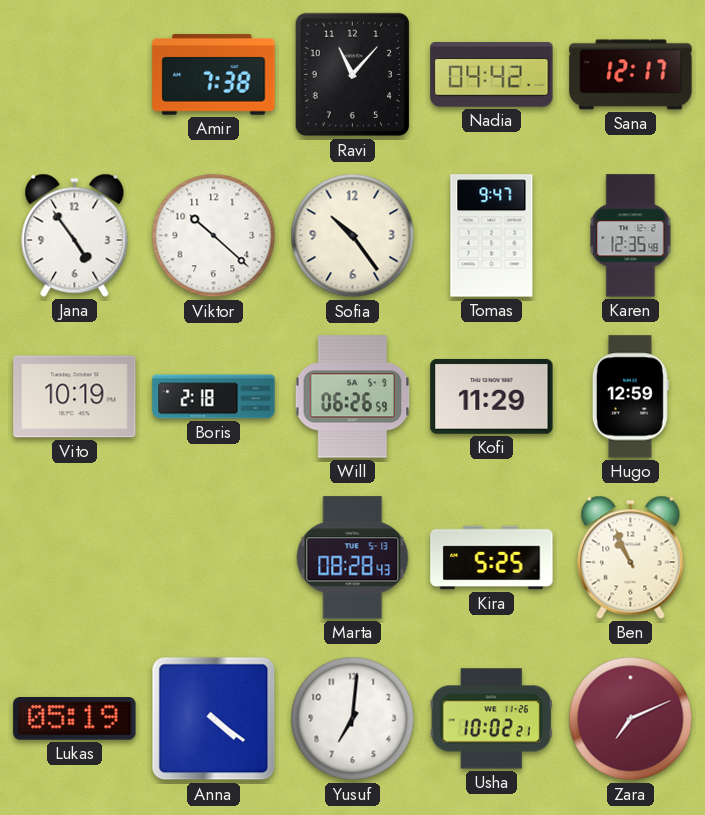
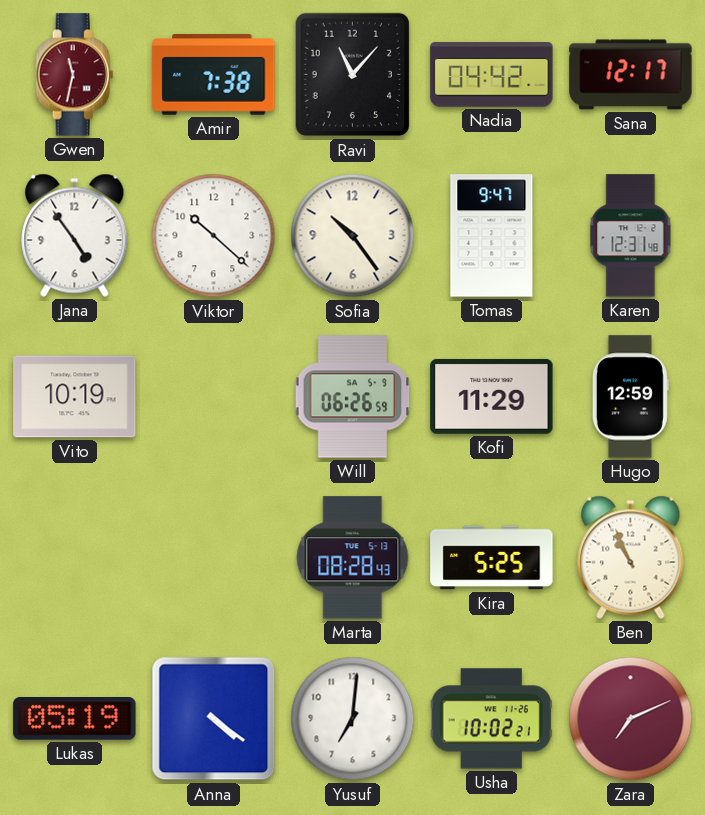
Gwen: none -> 11:32
Karen: 12:35 -> 12:31
Boris: 2:18 -> none
